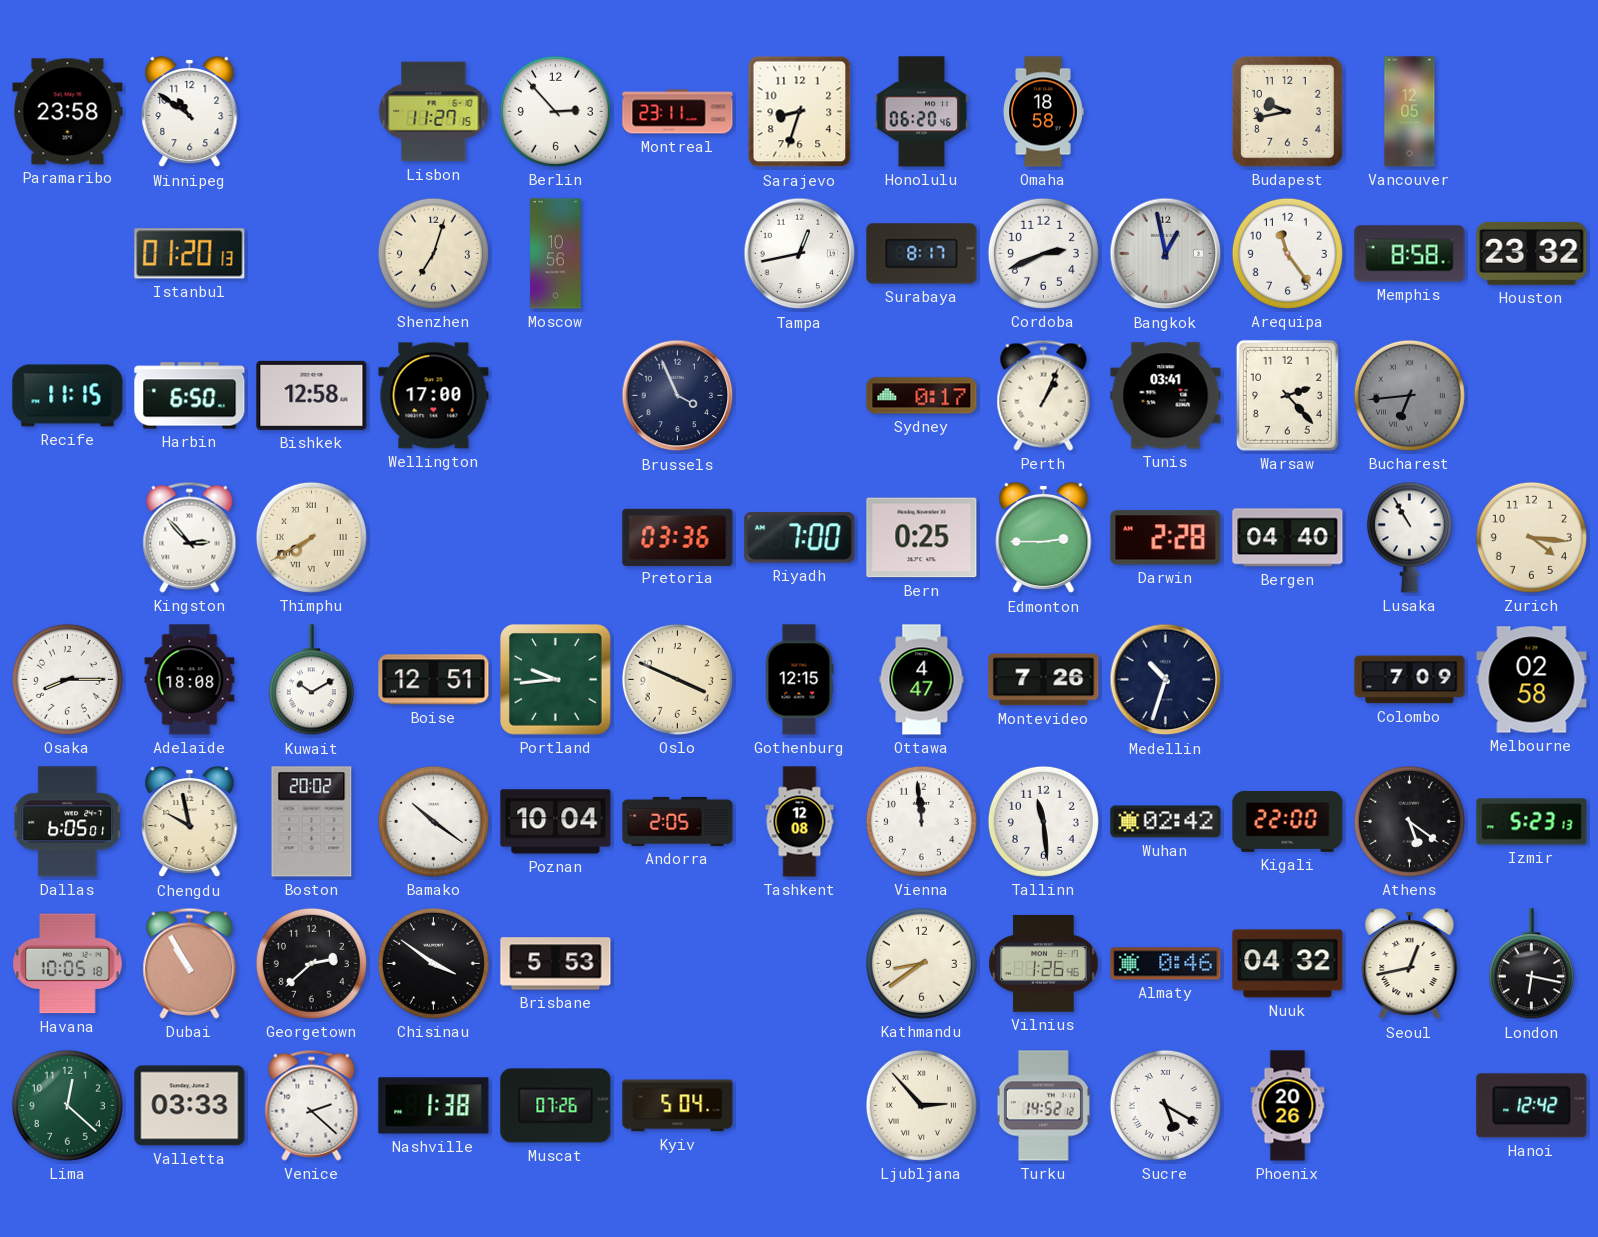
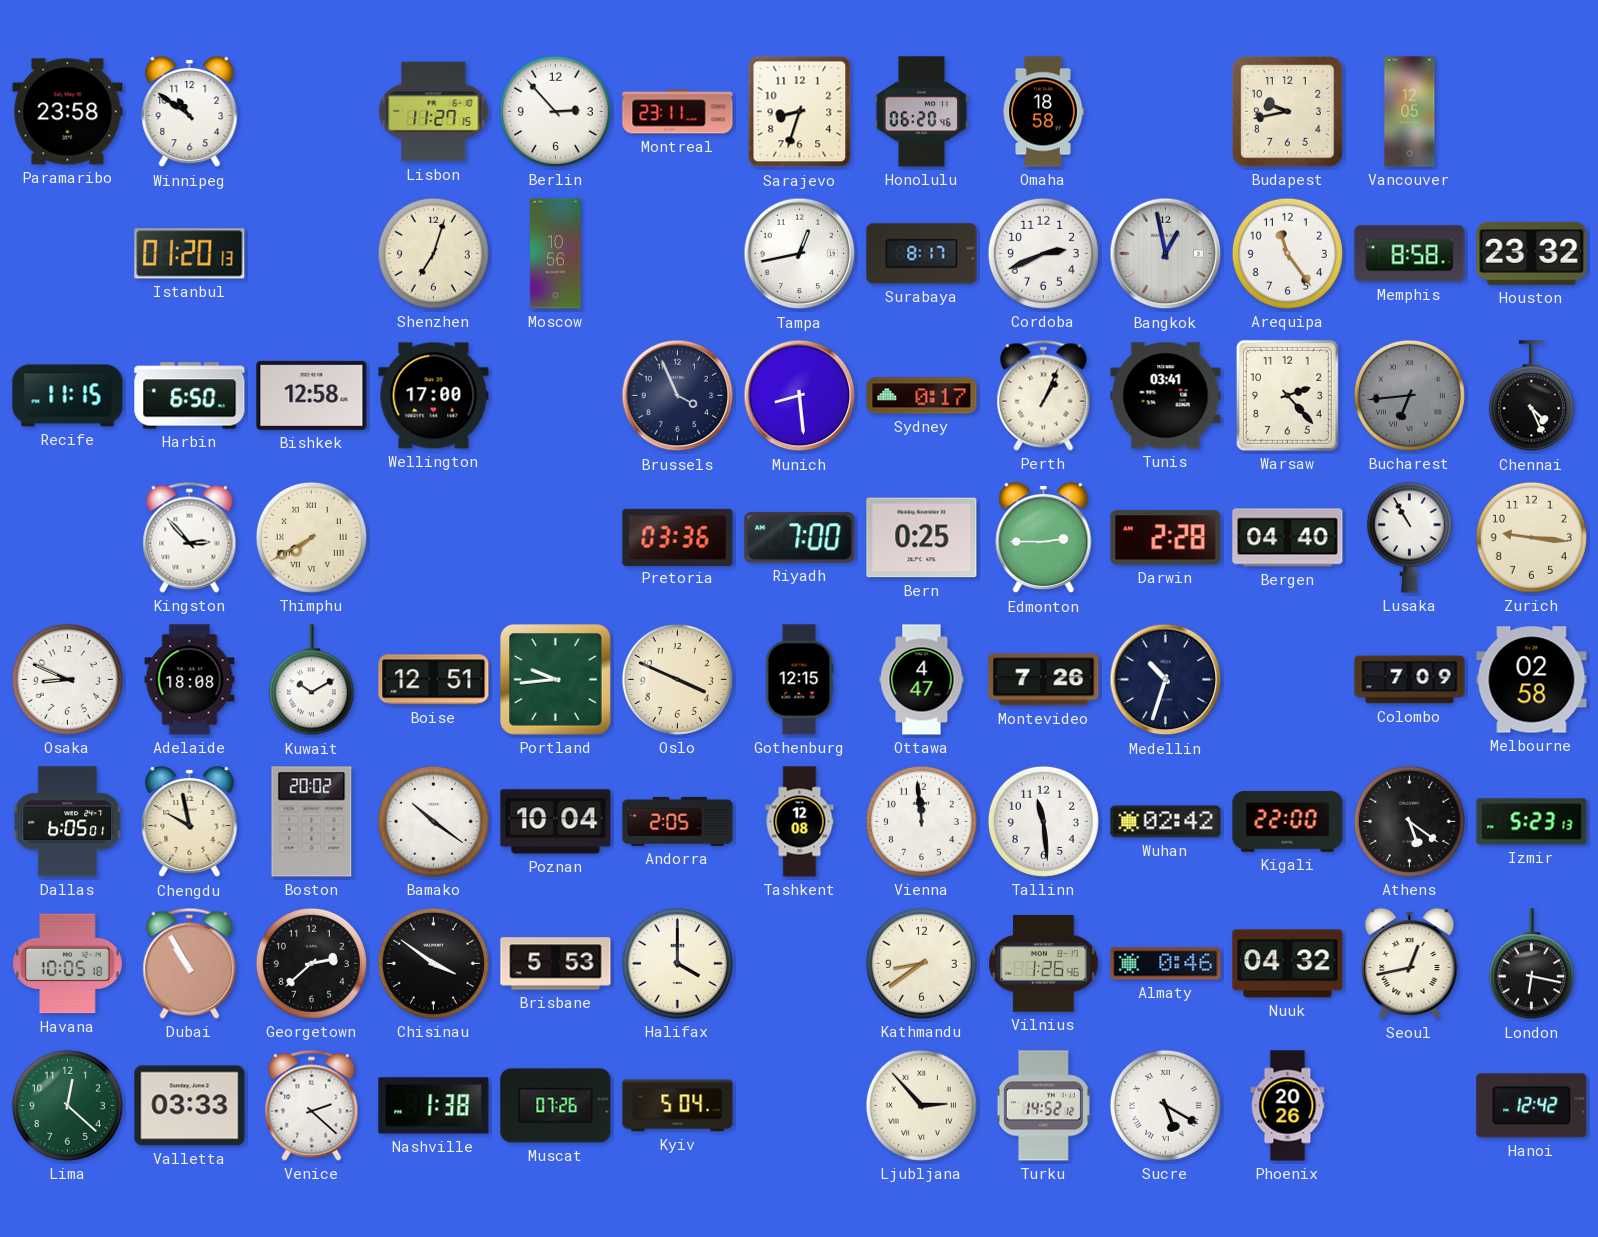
Munich: none -> 8:29
Chennai: none -> 4:26
Zurich: 4:16 -> 9:16
Osaka: 8:15 -> 8:49
Halifax: none -> 4:00
